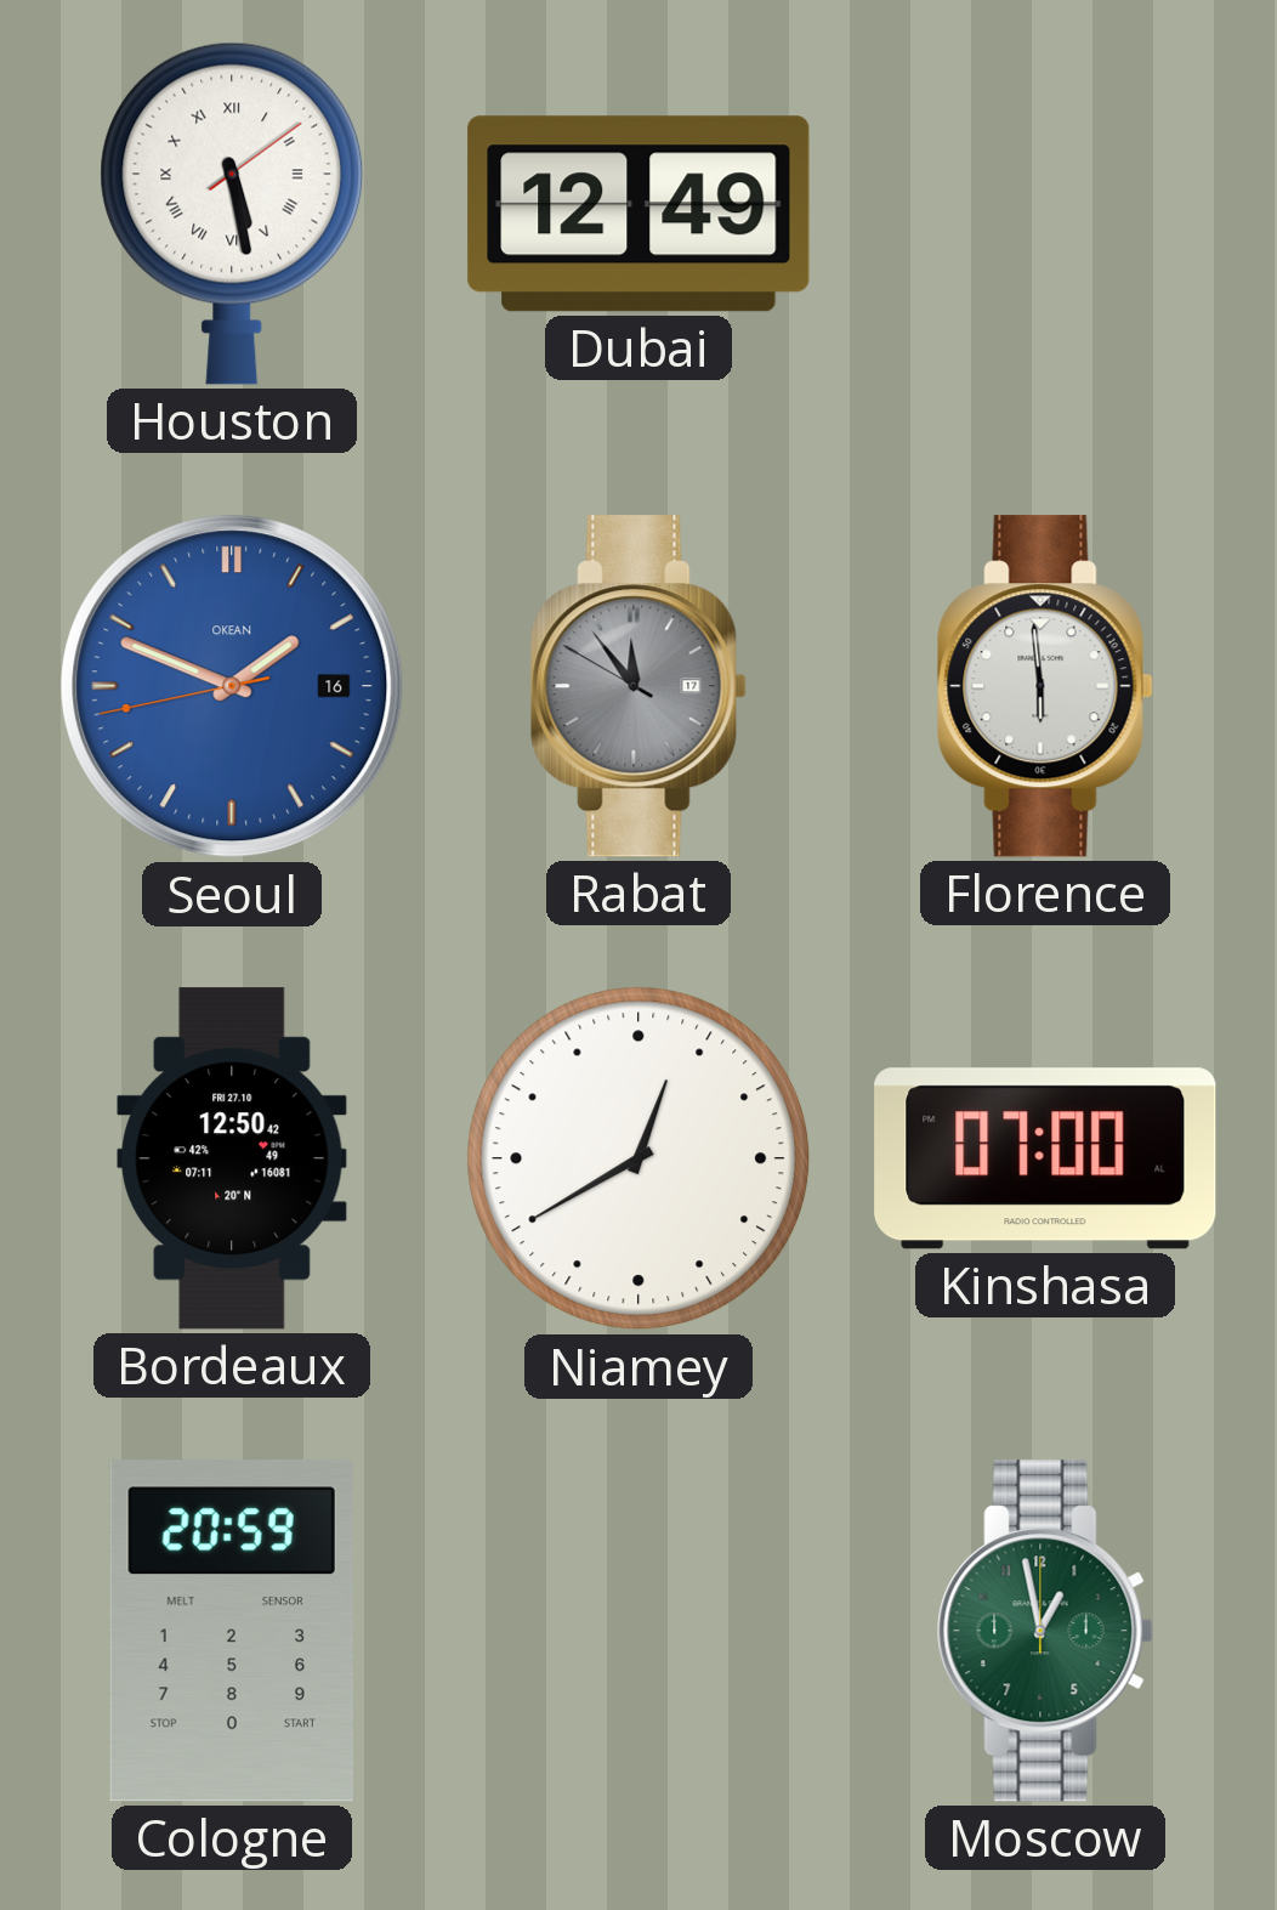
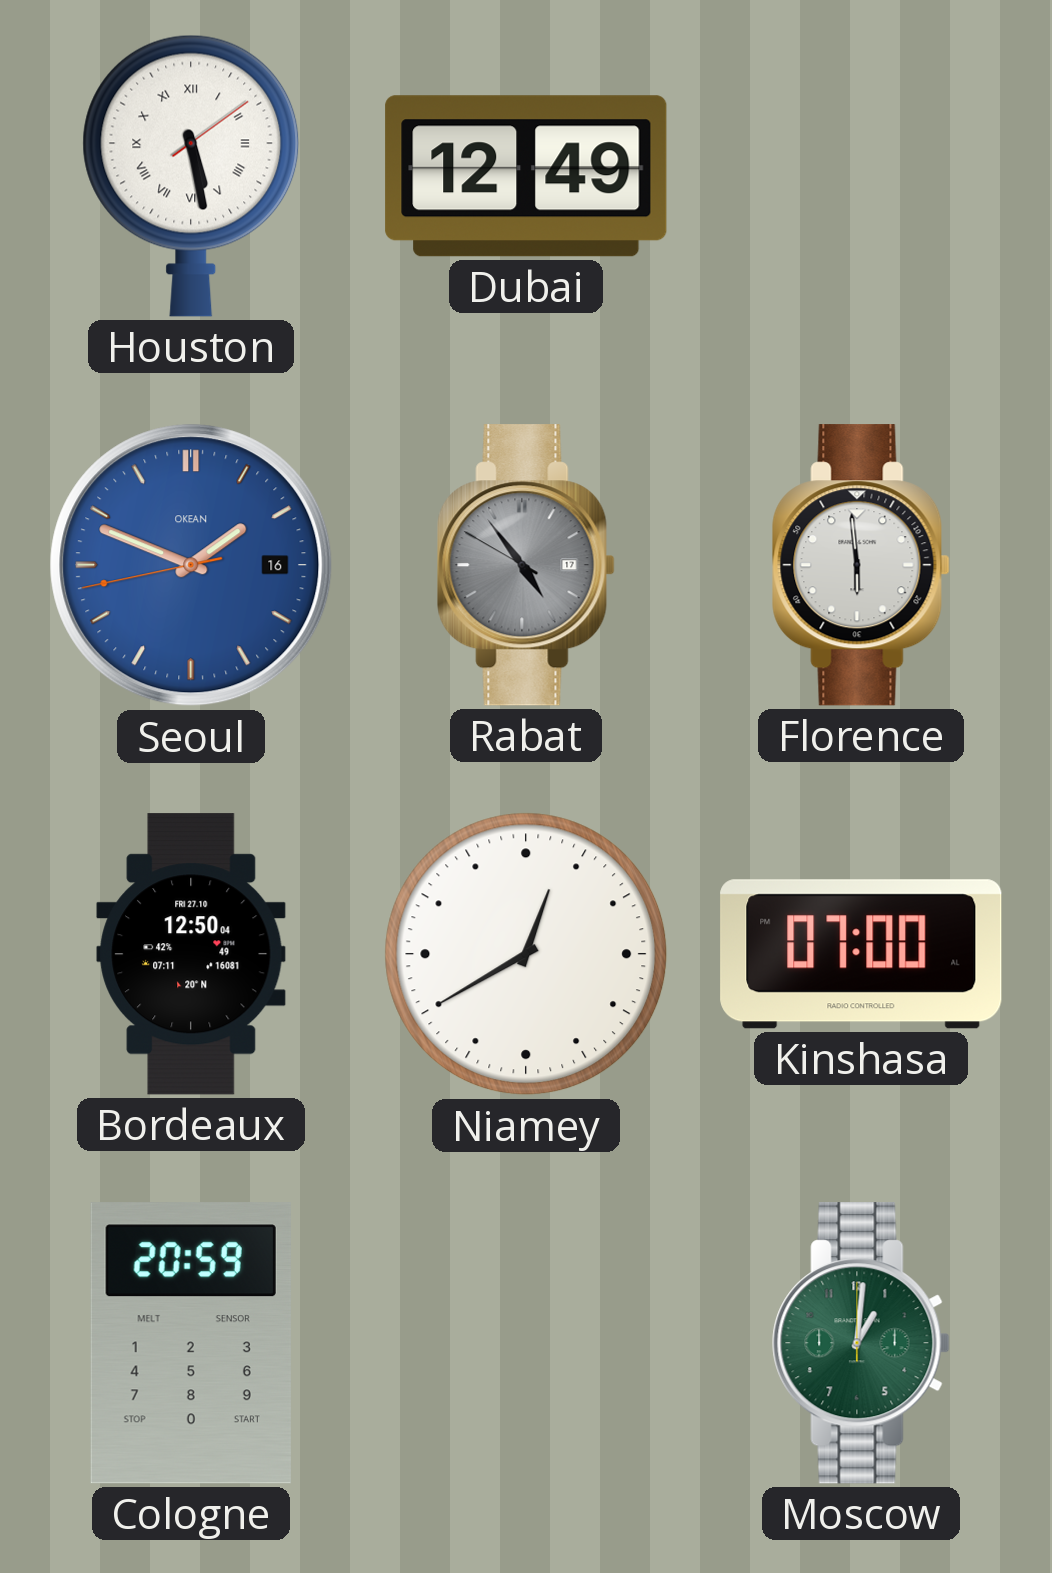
Rabat: 11:53 -> 4:53
Bordeaux: 12:50:42 -> 12:50:04
Moscow: 12:58 -> 1:01
